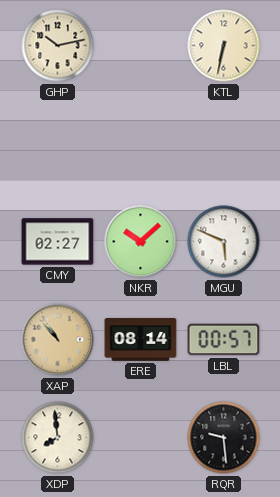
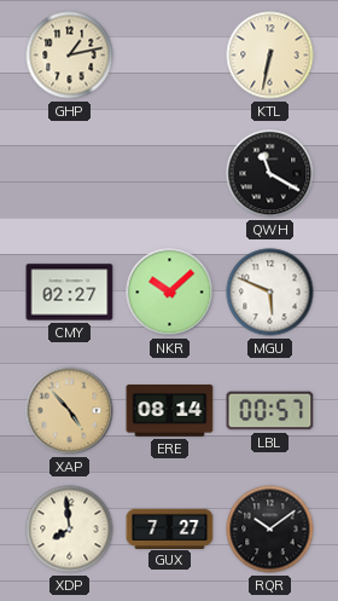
GHP: 10:13 -> 1:13
QWH: none -> 11:20
XAP: 10:53 -> 4:53
GUX: none -> 7:27
RQR: 9:29 -> 10:09
